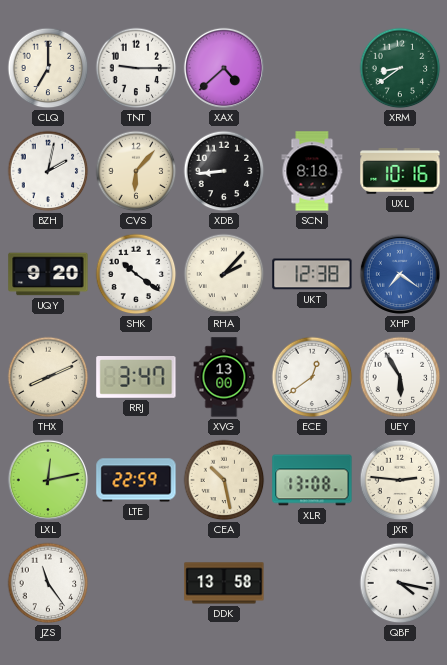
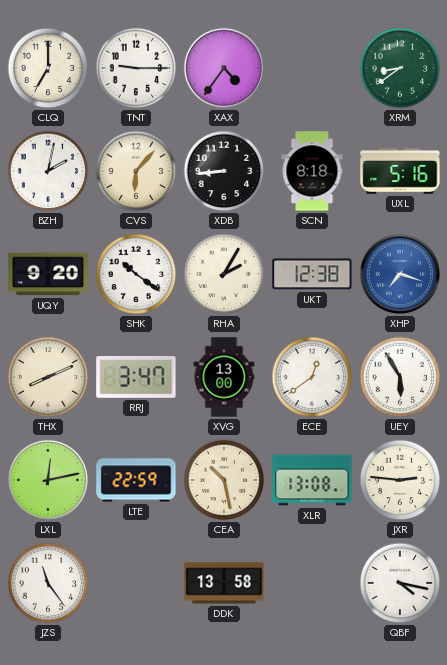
XAX: 4:38 -> 4:36
UXL: 10:16 -> 5:16
RHA: 2:07 -> 2:05
XHP: 7:21 -> 7:18
